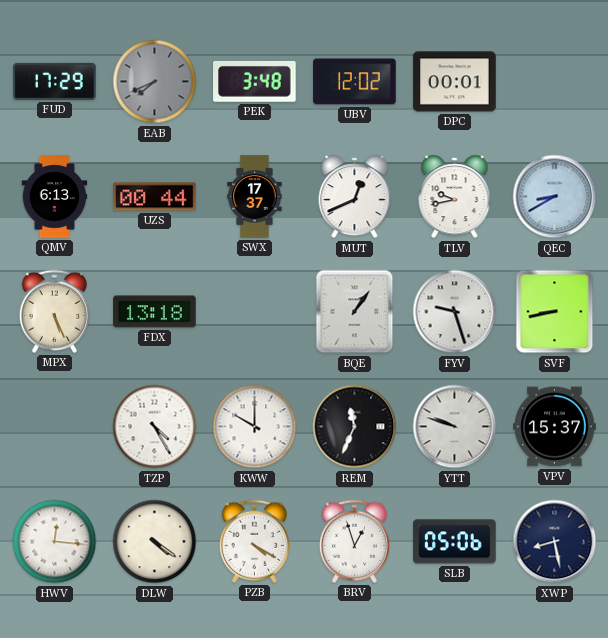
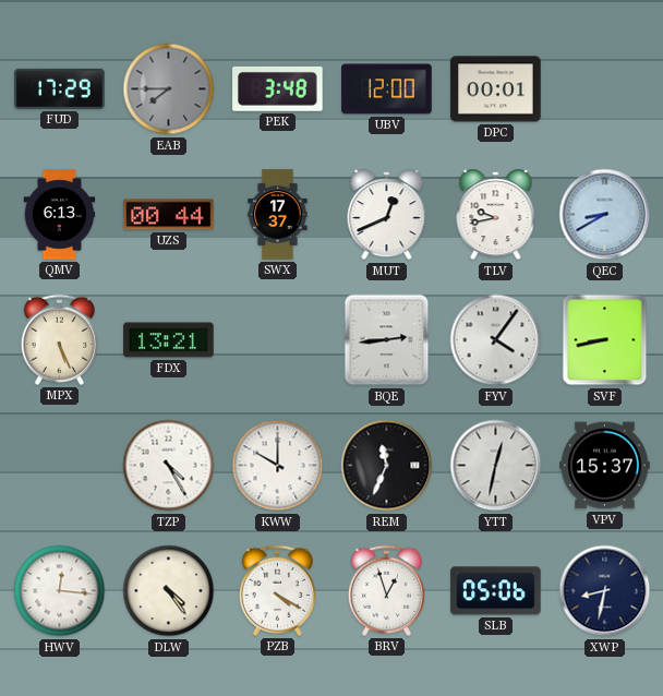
EAB: 7:41 -> 7:45
UBV: 12:02 -> 12:00
FDX: 13:18 -> 13:21
BQE: 1:06 -> 2:44
FYV: 9:27 -> 4:06
YTT: 9:48 -> 12:32
DLW: 4:21 -> 4:24
XWP: 8:28 -> 8:32
